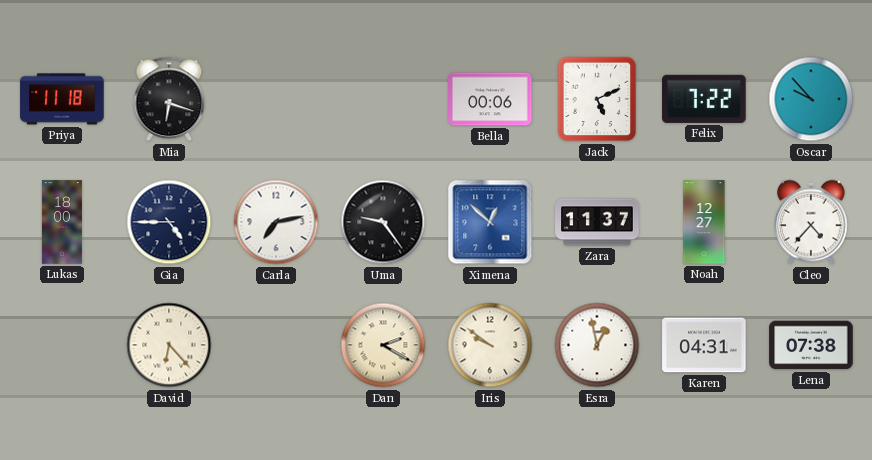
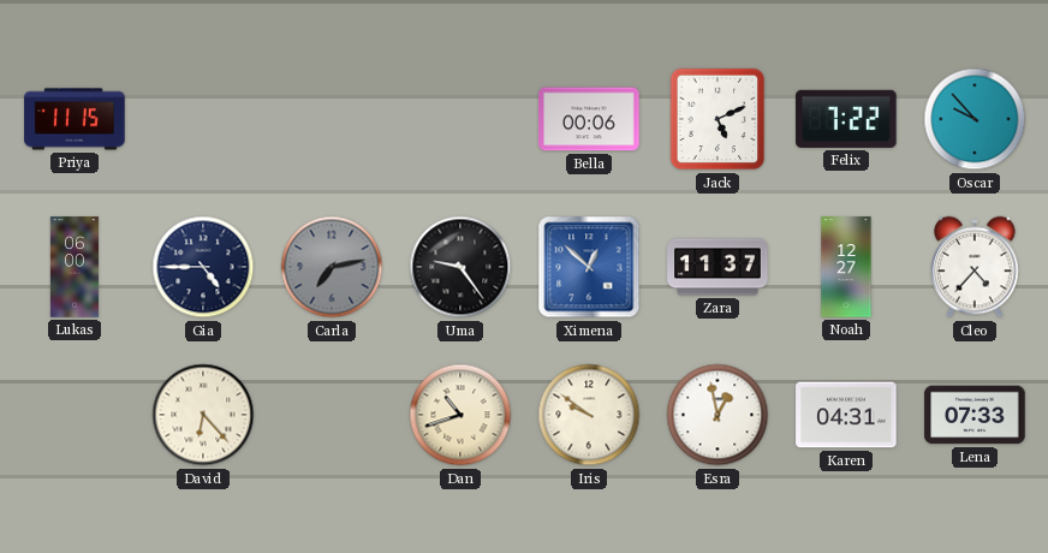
Priya: 11:18 -> 11:15
Mia: 6:18 -> none
Lukas: 18:00 -> 06:00
Carla dial: white -> grey
Dan: 2:20 -> 10:42
Lena: 07:38 -> 07:33
